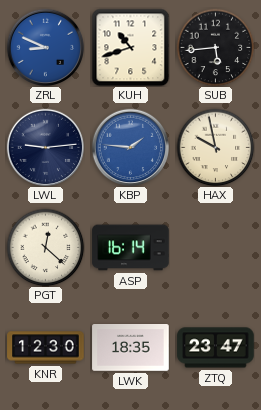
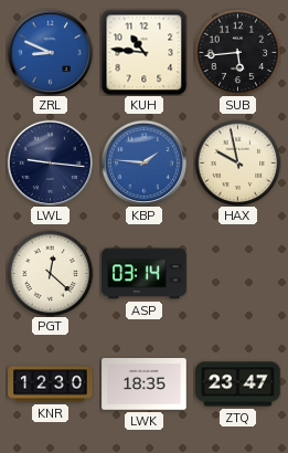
KUH: 10:42 -> 10:46
LWL: 9:14 -> 9:16
ASP: 16:14 -> 03:14
